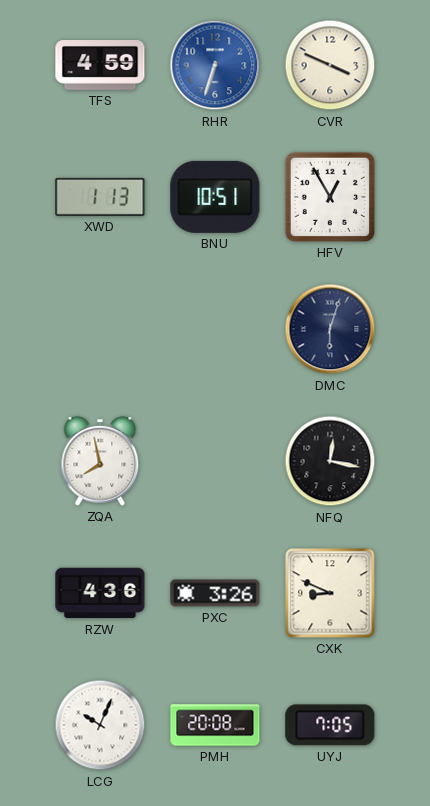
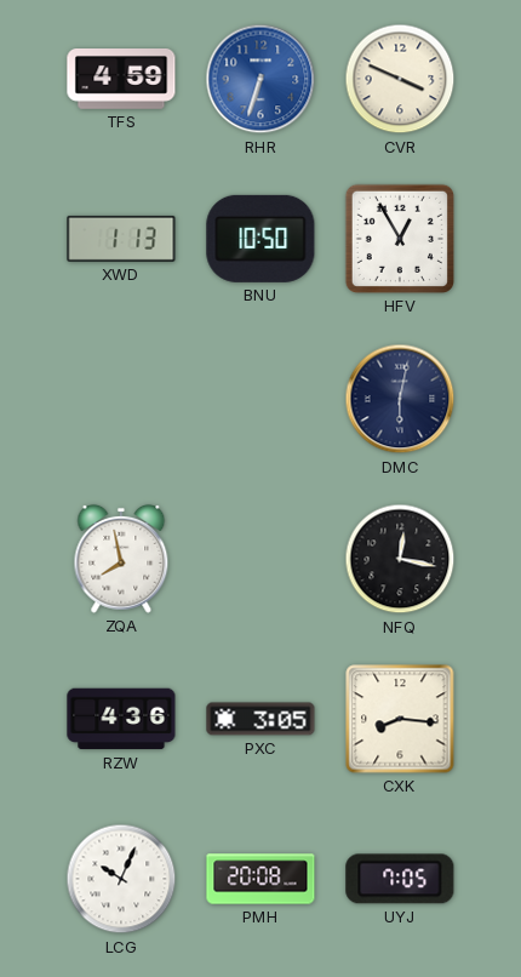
BNU: 10:51 -> 10:50
DMC: 6:03 -> 6:02
PXC: 3:26 -> 3:05
CXK: 8:49 -> 8:16
